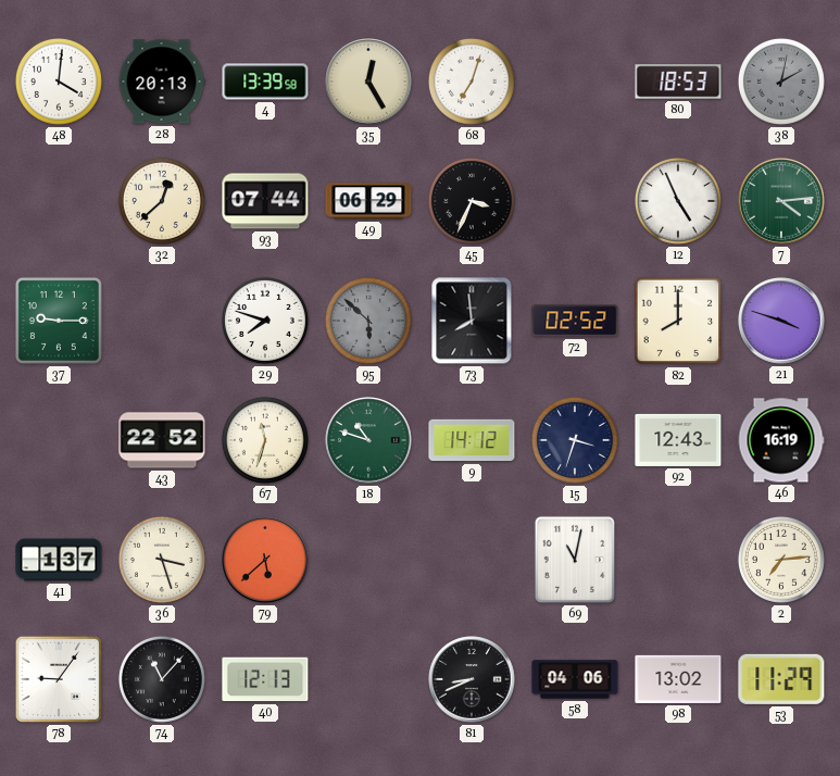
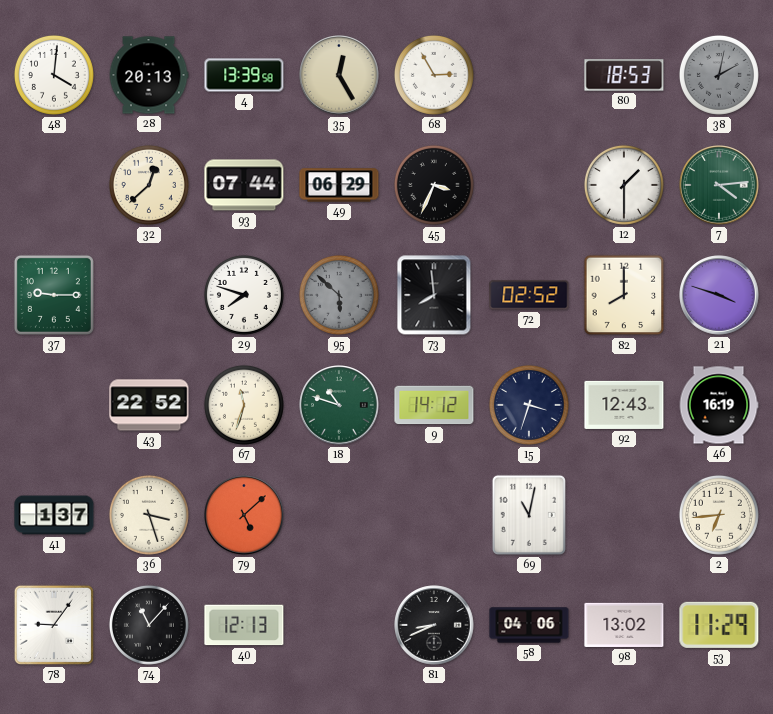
68: 7:03 -> 2:55
12: 4:56 -> 1:30
79: 5:38 -> 5:08
2: 7:14 -> 6:44
